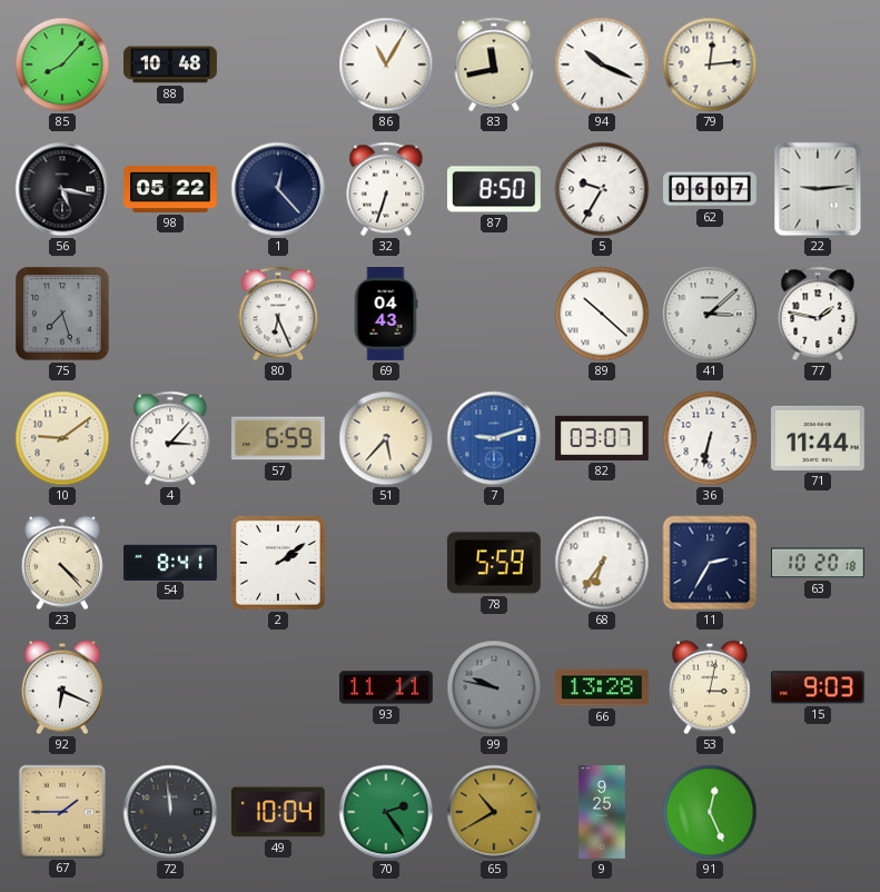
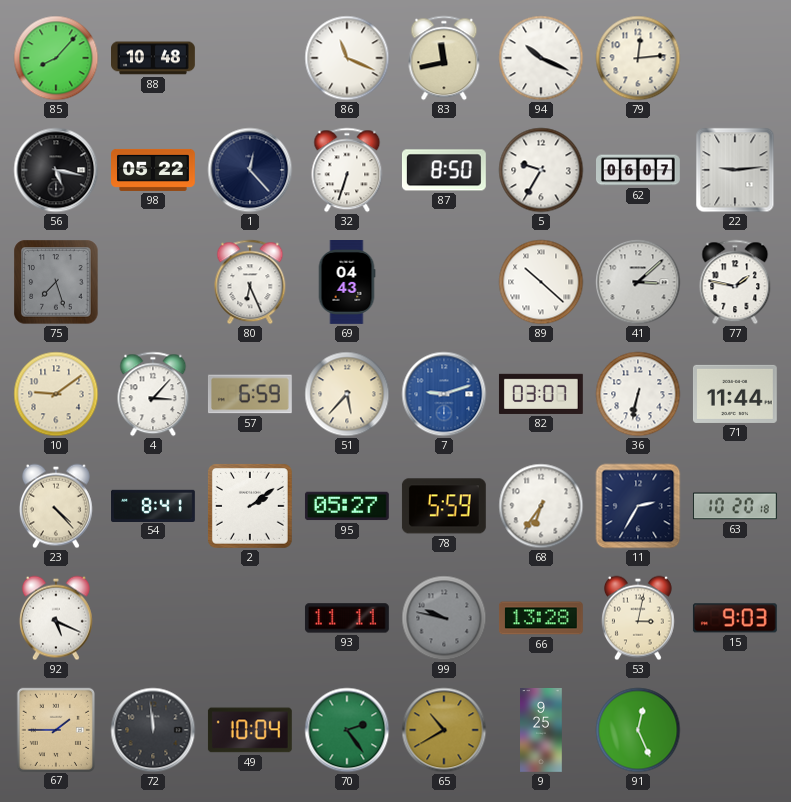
86: 11:05 -> 11:19
95: none -> 05:27
92: 6:19 -> 5:19
